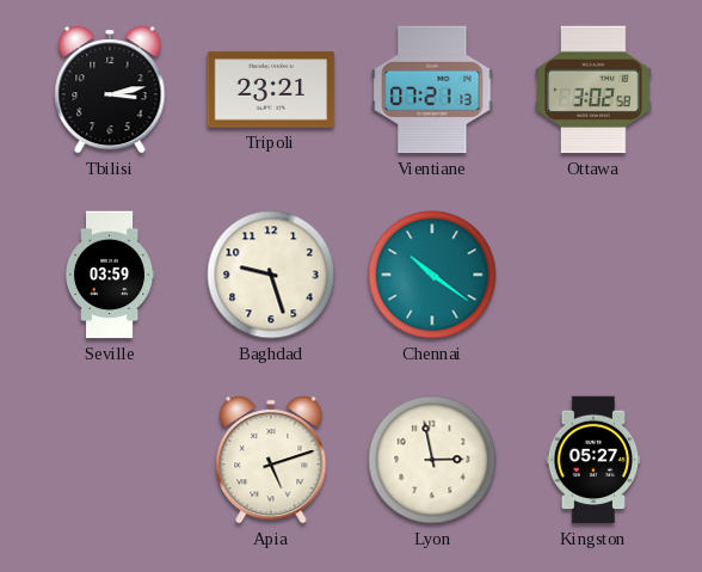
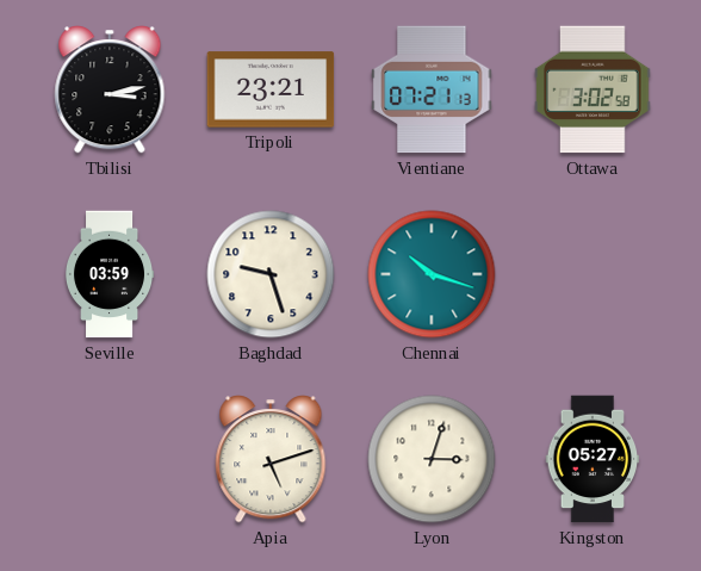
Chennai: 10:21 -> 10:18
Lyon: 2:58 -> 3:03
